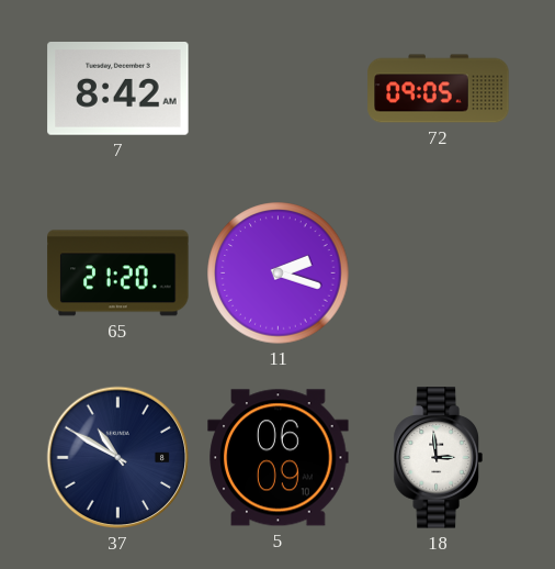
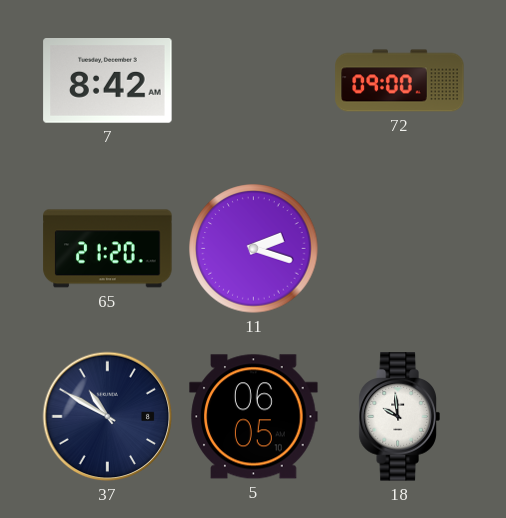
72: 09:05 -> 09:00
5: 06:09 -> 06:05
18: 2:59 -> 9:59
